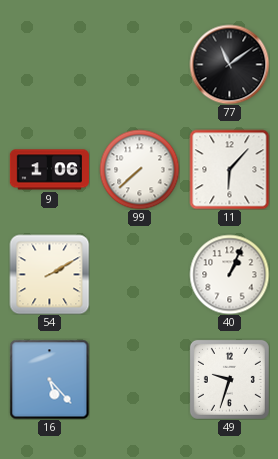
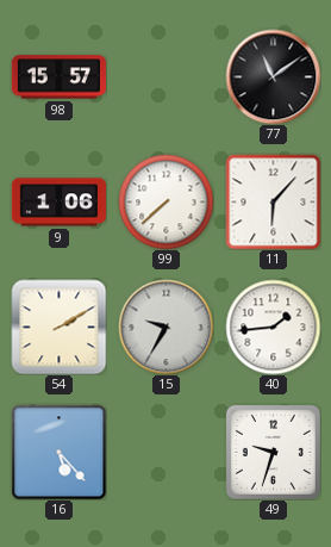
98: none -> 15:57
15: none -> 9:35
40: 1:04 -> 1:44
